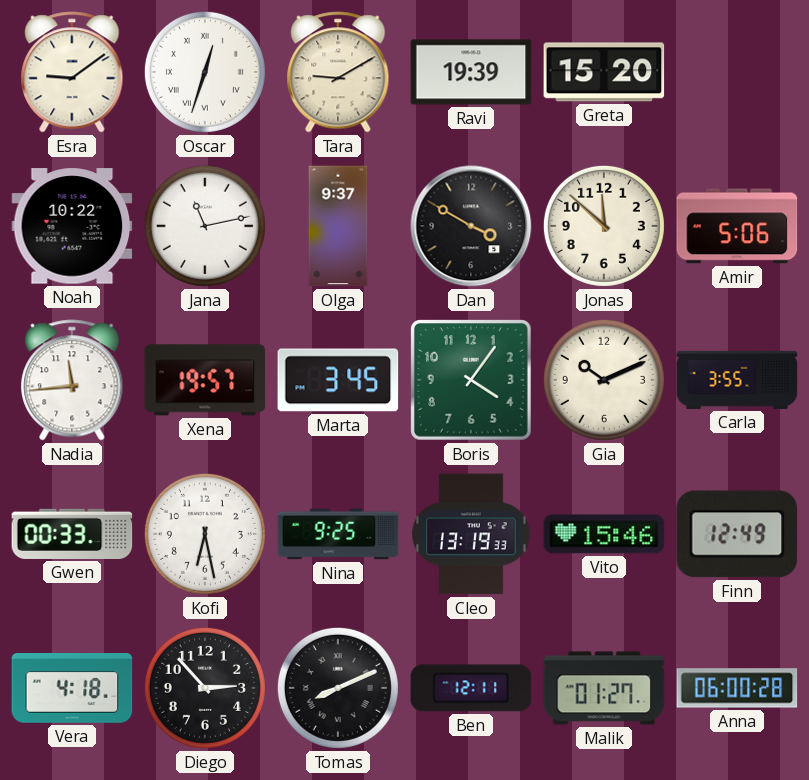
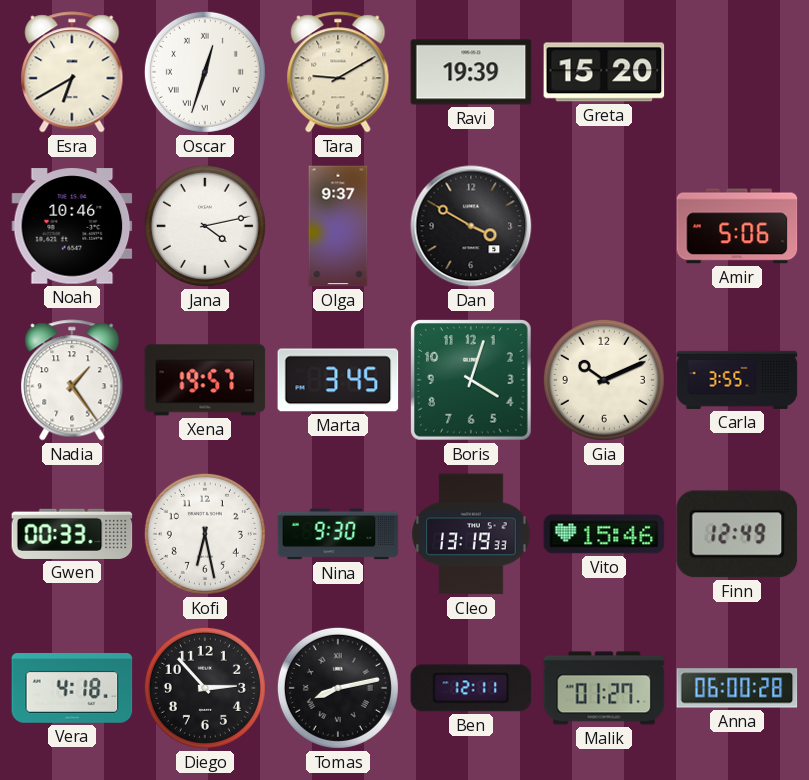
Esra: 9:09 -> 6:40
Noah: 10:22 -> 10:46
Jana: 11:13 -> 4:13
Jonas: 11:52 -> none
Nadia: 11:44 -> 1:24
Boris: 4:06 -> 4:03
Nina: 9:25 -> 9:30
Tomas: 8:11 -> 8:13
